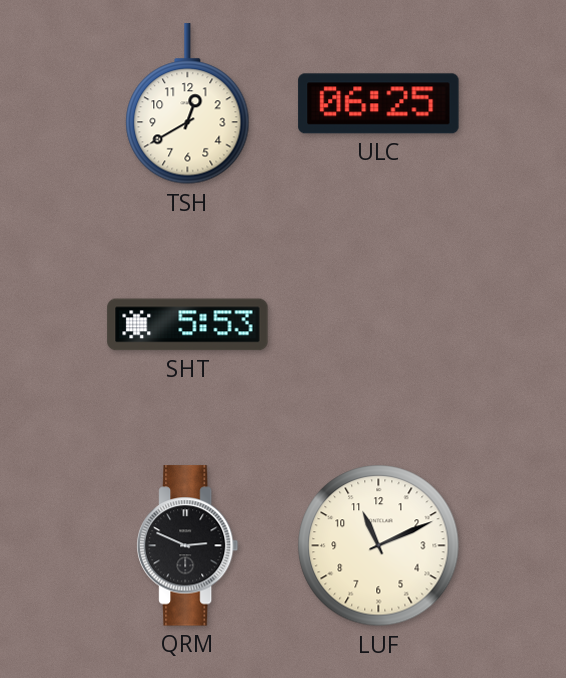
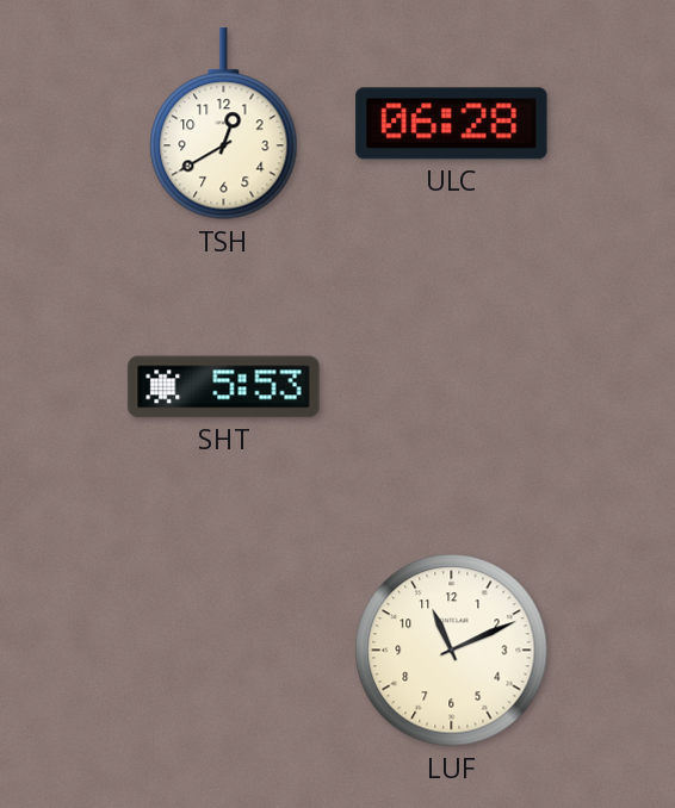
ULC: 06:25 -> 06:28
QRM: 2:49 -> none
